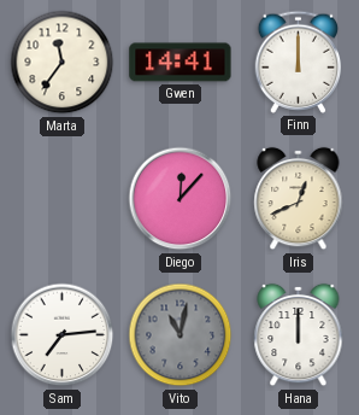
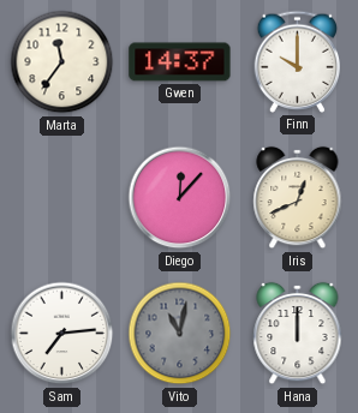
Gwen: 14:41 -> 14:37
Finn: 12:00 -> 10:00
